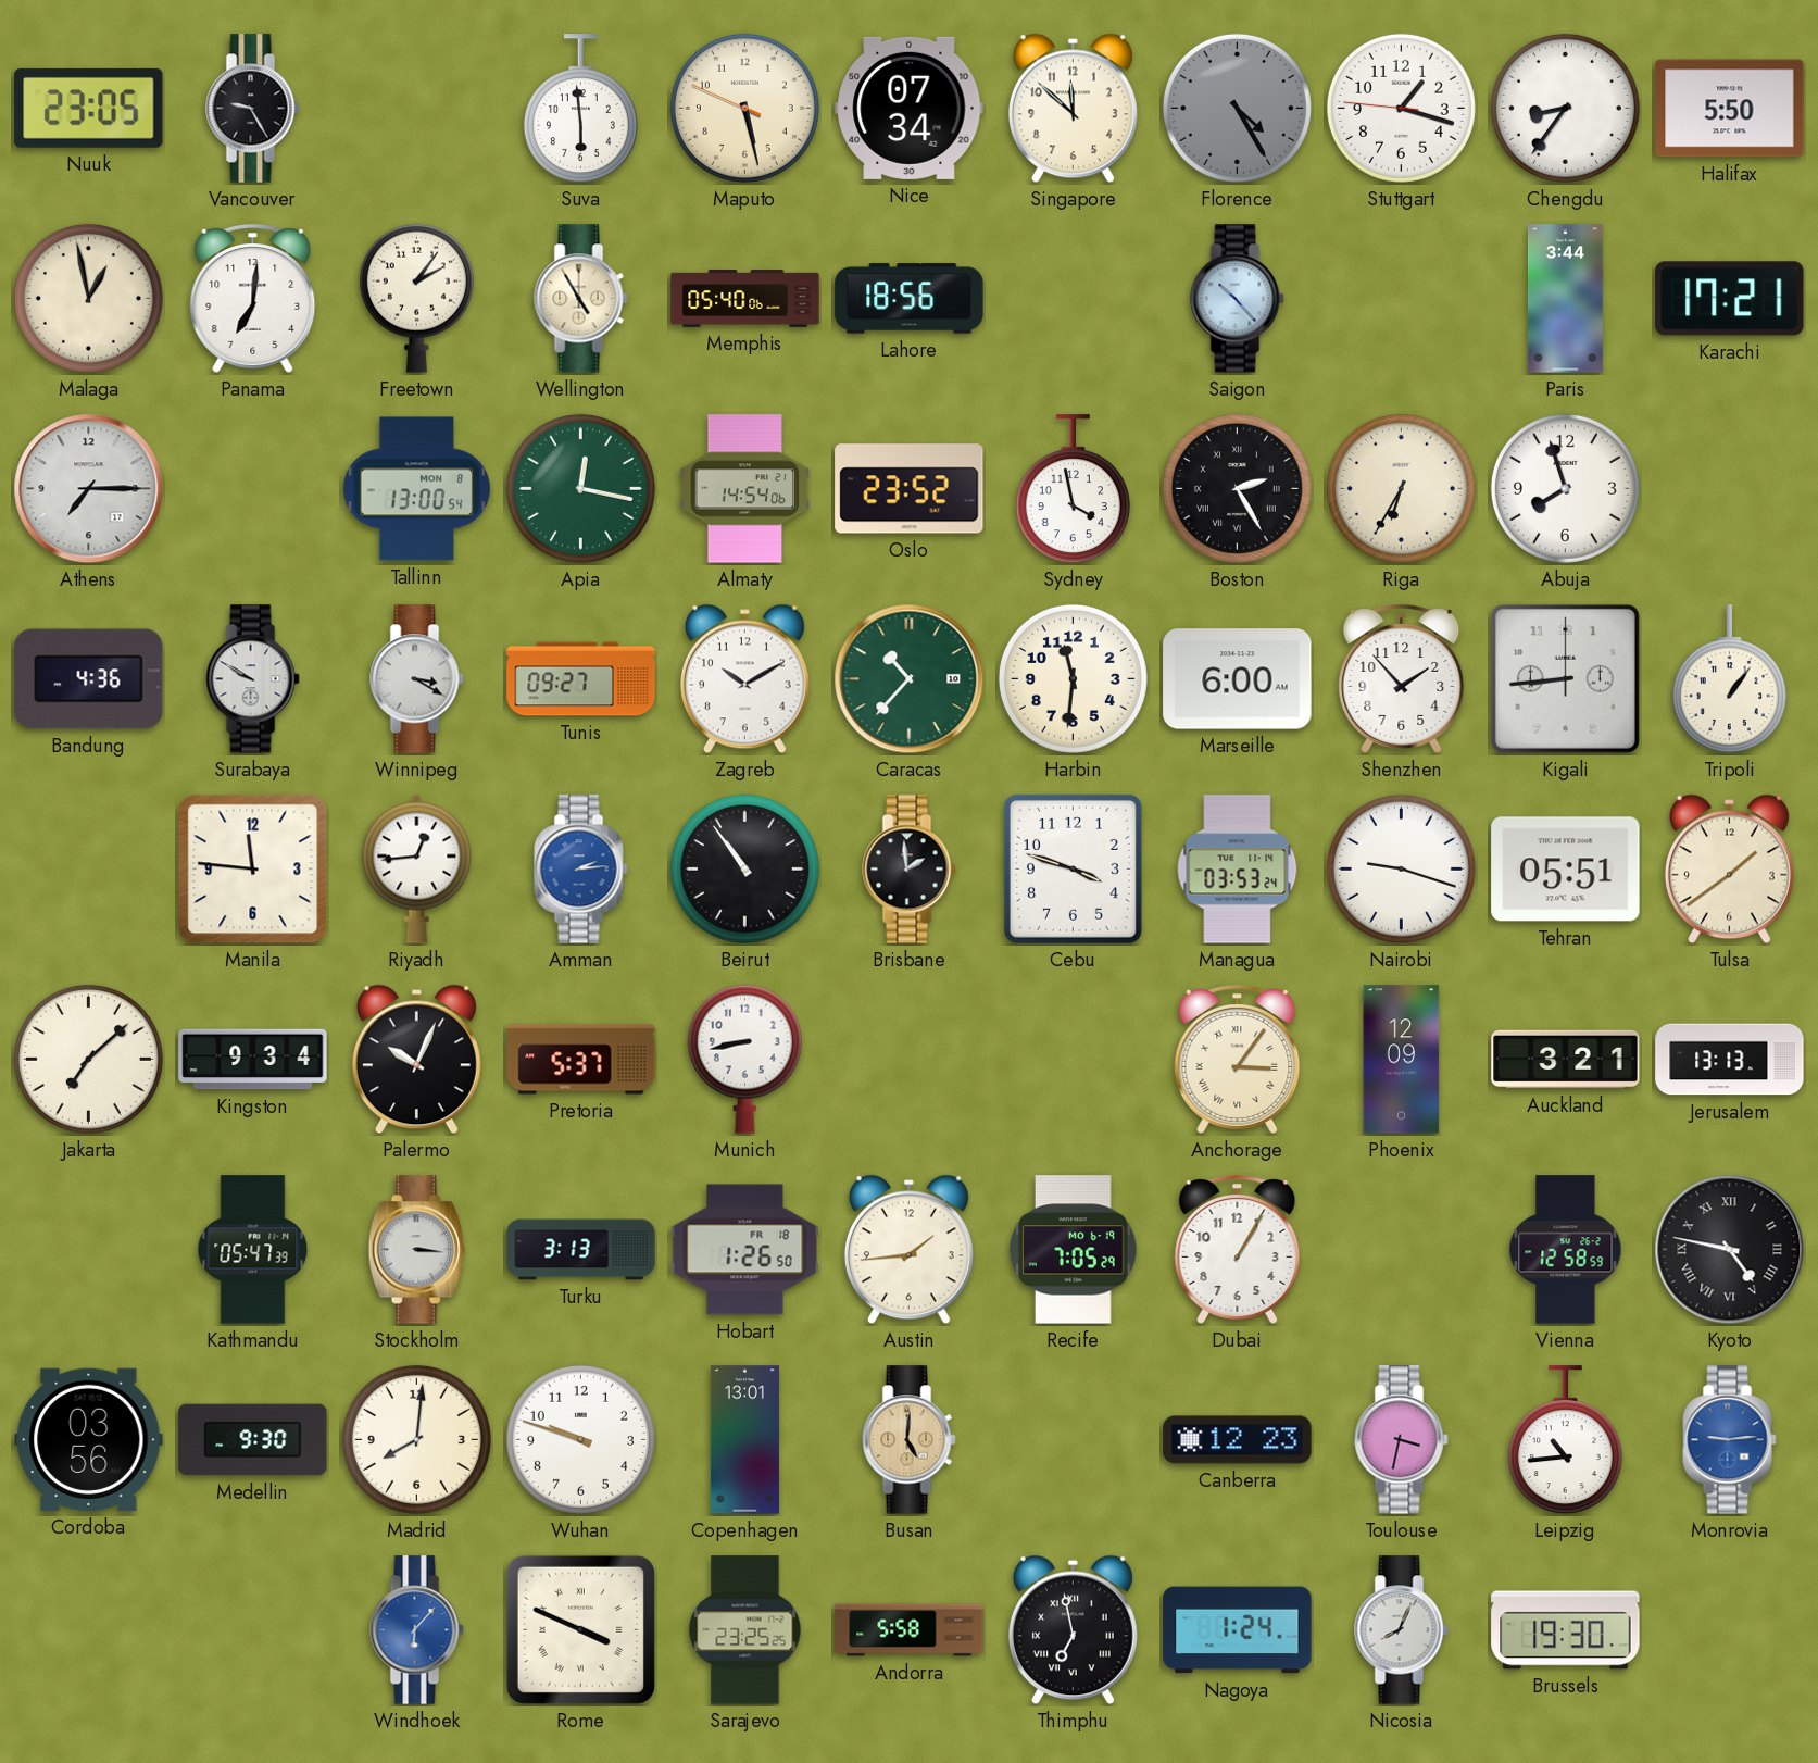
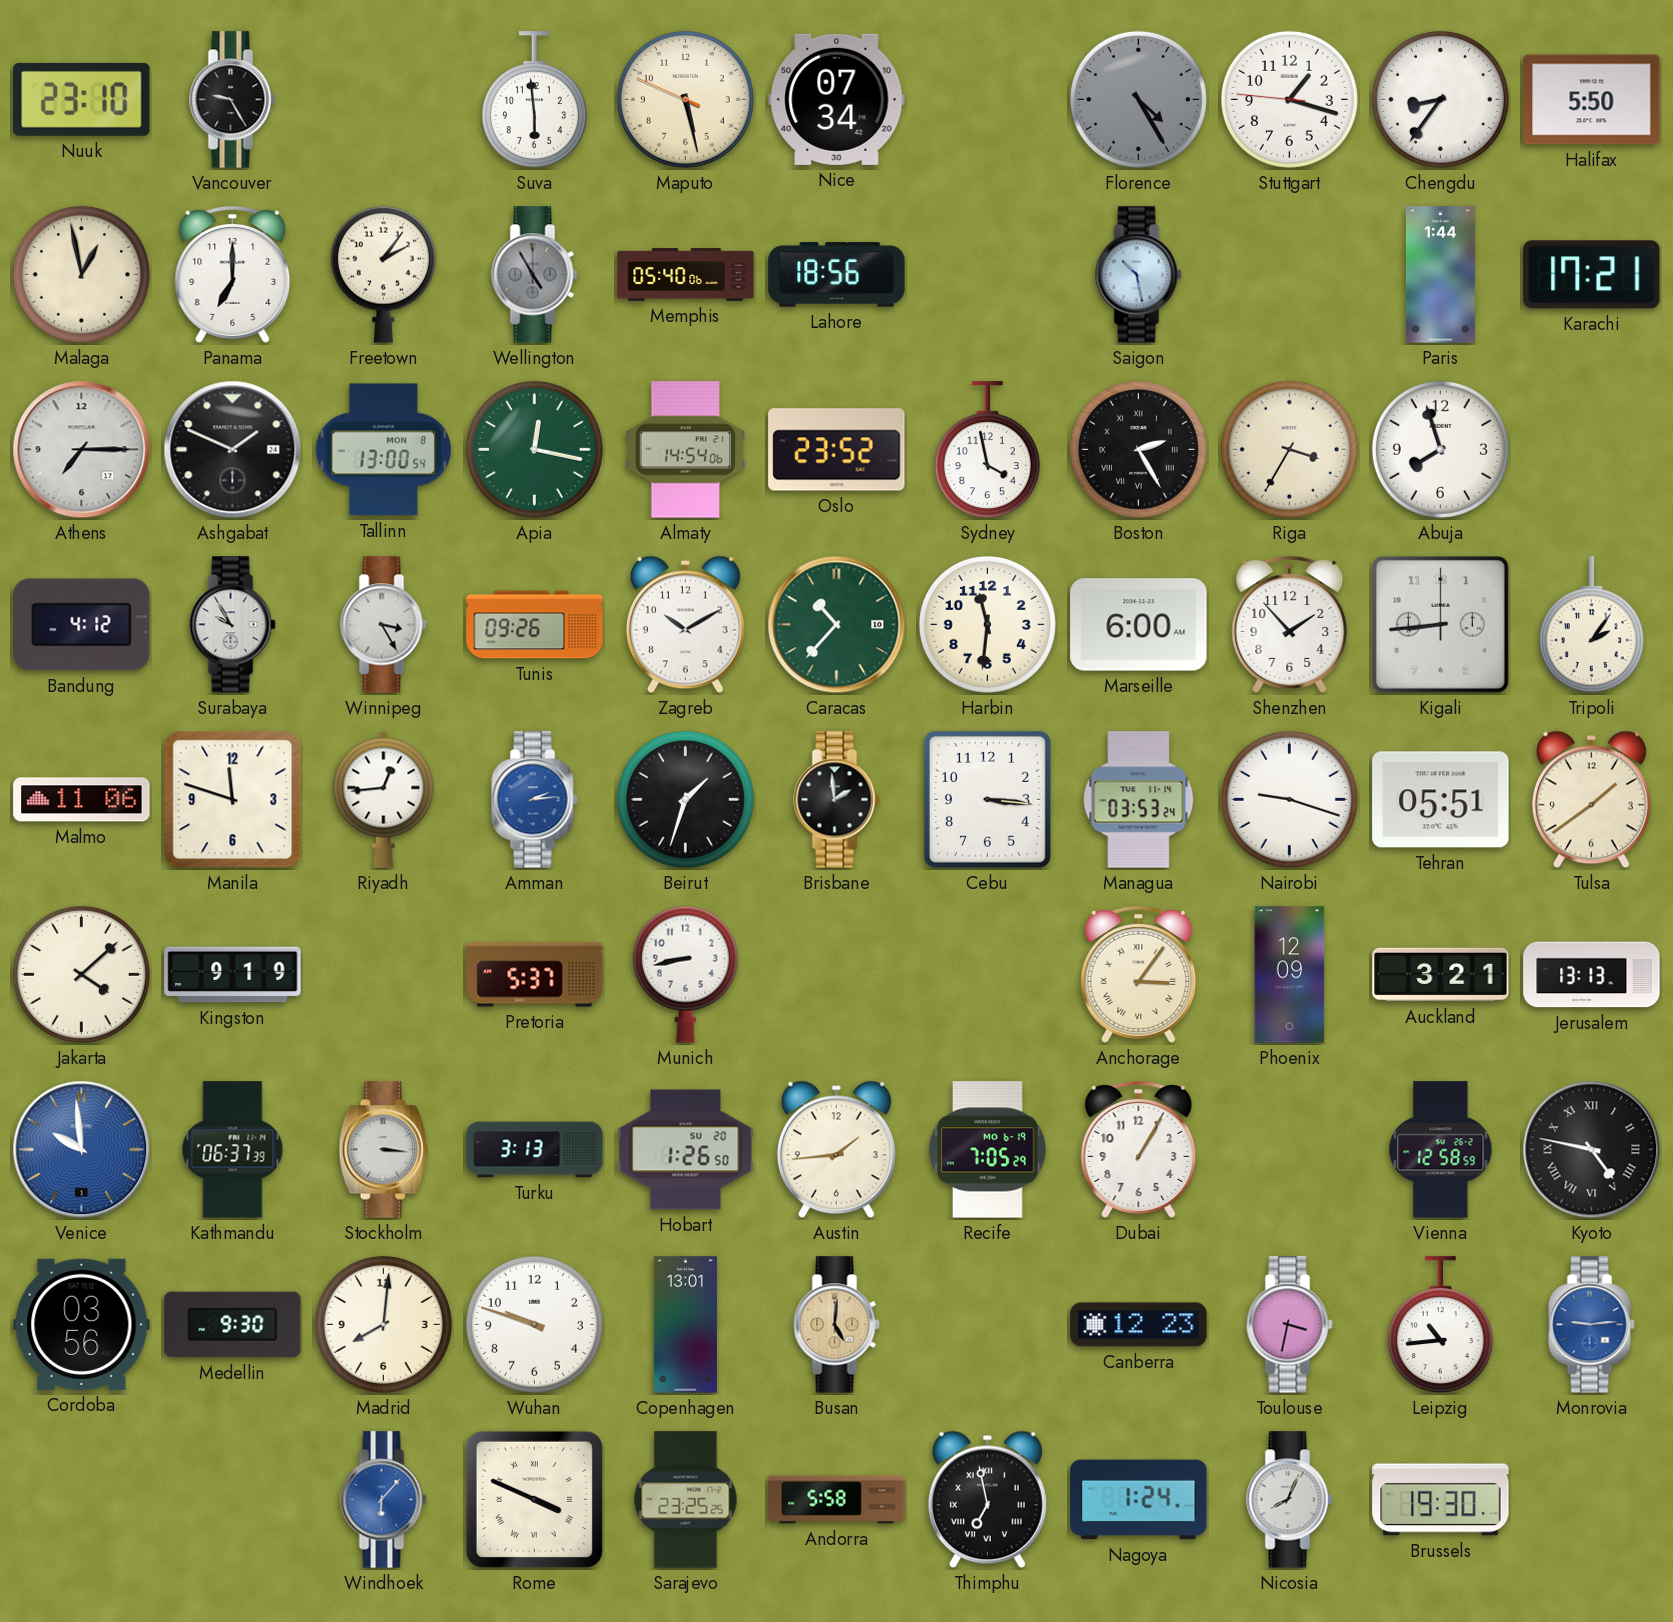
Nuuk: 23:05 -> 23:10
Singapore: 11:52 -> none
Panama: 7:01 -> 7:00
Wellington dial: cream -> grey
Saigon: 10:23 -> 10:28
Paris: 3:44 -> 1:44
Ashgabat: none -> 1:49
Riga: 6:35 -> 3:35
Bandung: 4:36 -> 4:12
Surabaya: 9:50 -> 9:55
Winnipeg: 3:20 -> 3:25
Tunis: 09:27 -> 09:26
Tripoli: 1:06 -> 2:06
Malmo: none -> 11:06
Manila: 11:46 -> 11:48
Beirut: 10:54 -> 1:33
Cebu: 3:48 -> 3:16
Jakarta: 7:08 -> 4:08
Kingston: 9:34 -> 9:19
Palermo: 10:04 -> none
Venice: none -> 9:59
Kathmandu: 05:47 -> 06:37
Hobart date: FR 18 -> SU 20
